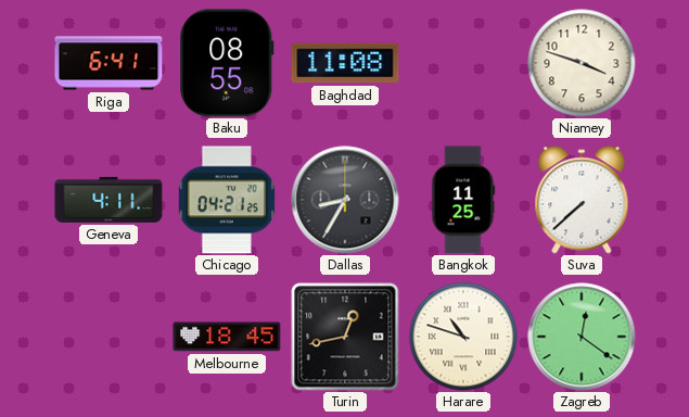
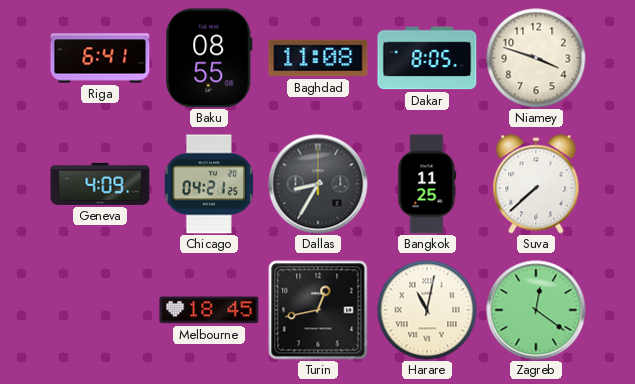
Dakar: none -> 8:05
Geneva: 4:11 -> 4:09
Harare: 10:48 -> 11:02
